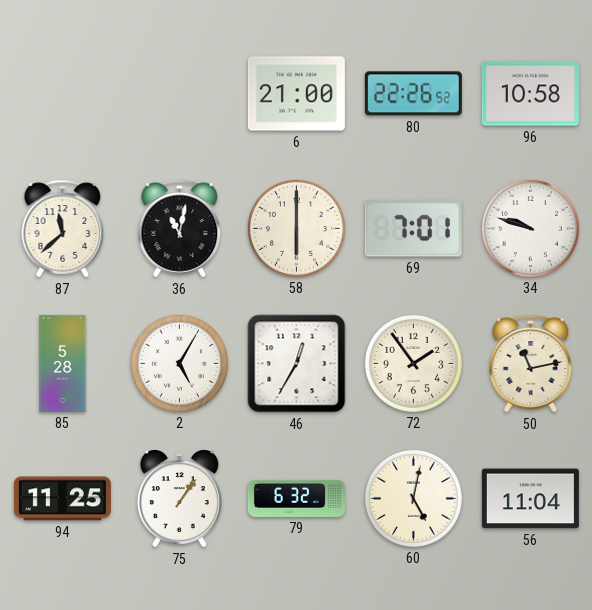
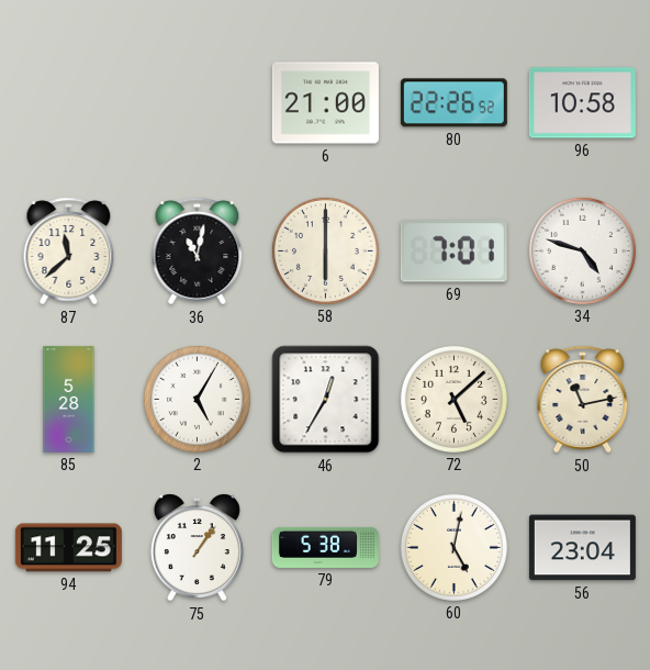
34: 9:48 -> 4:48
72: 1:54 -> 5:08
79: 6:32 -> 5:38
56: 11:04 -> 23:04
